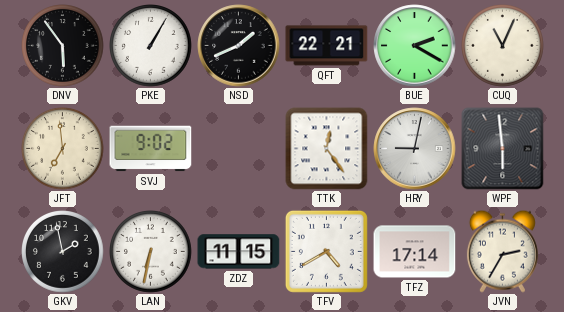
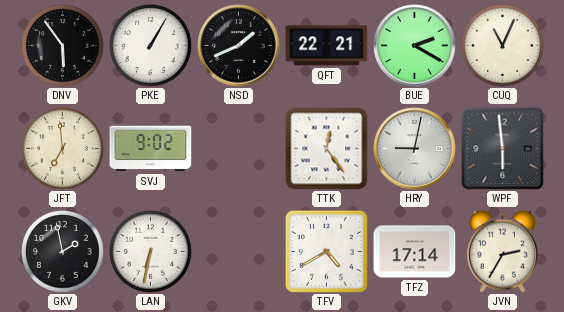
ZDZ: 11:15 -> none
